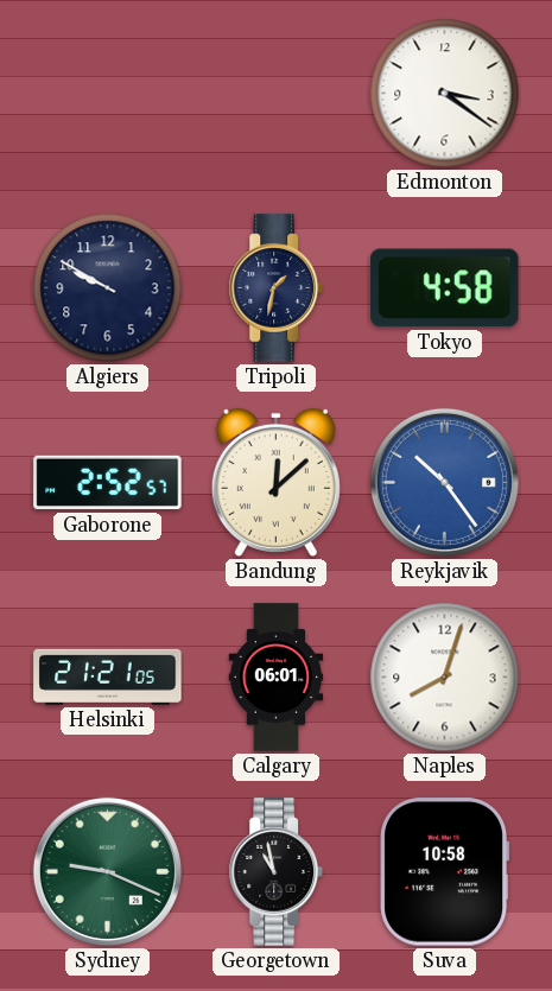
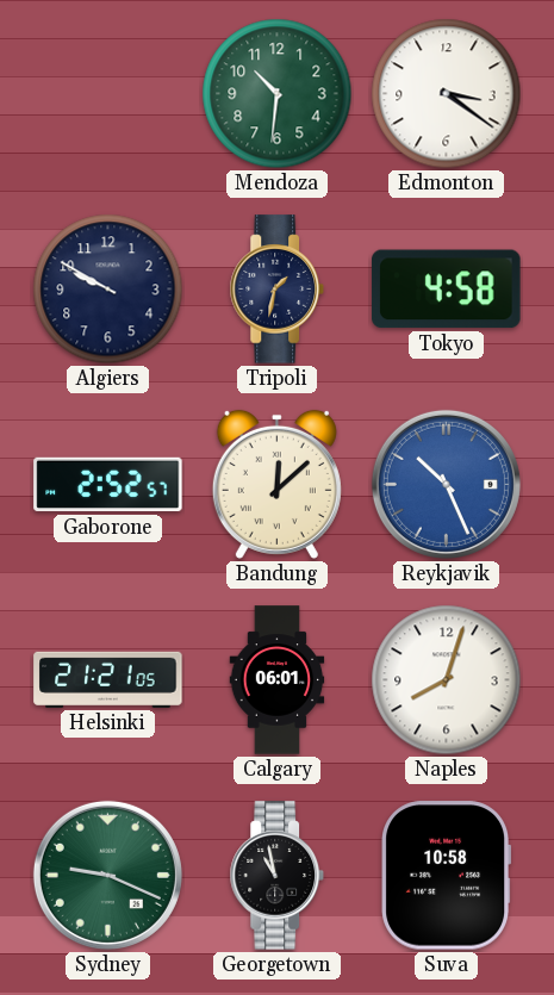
Mendoza: none -> 10:31
Reykjavik: 10:24 -> 10:26
